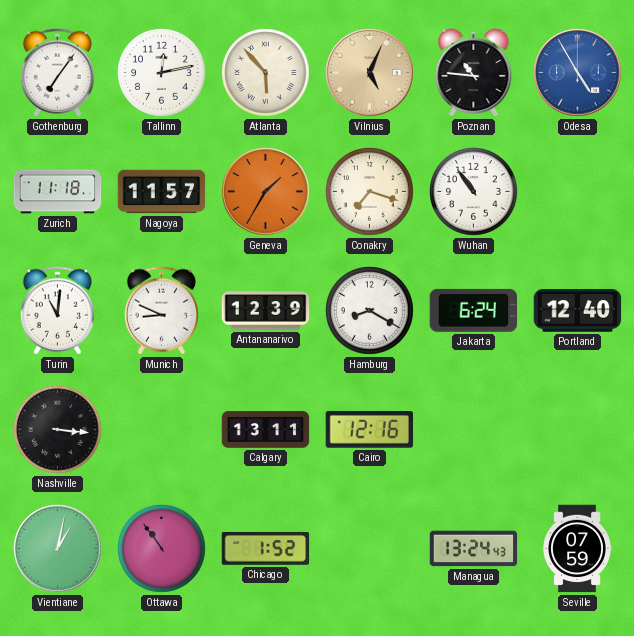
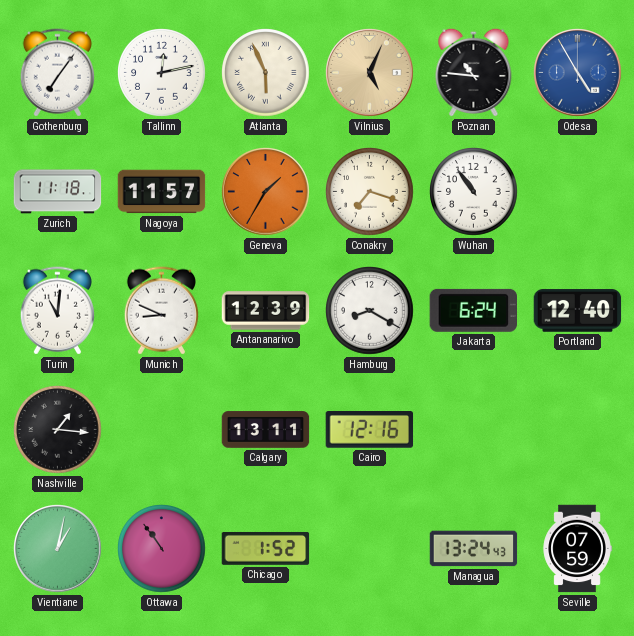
Atlanta: 5:53 -> 5:56
Nashville: 3:16 -> 1:16
